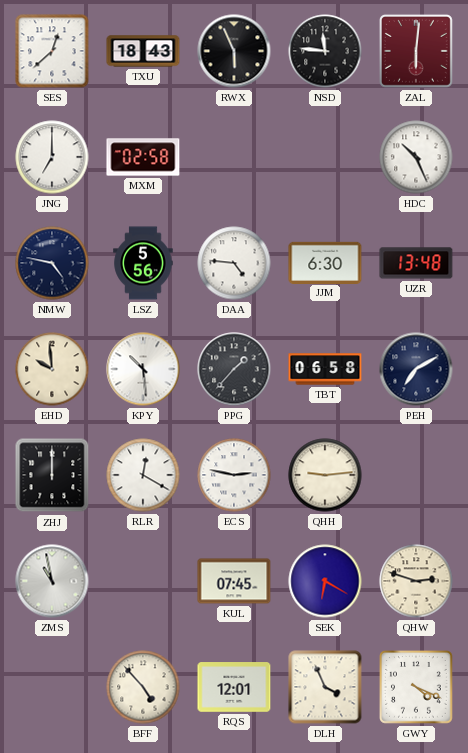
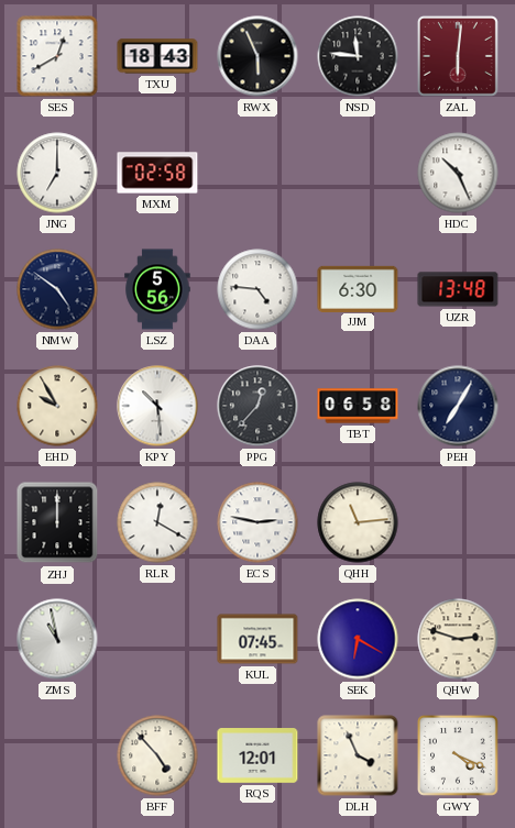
SES: 12:38 -> 12:40
NMW: 4:47 -> 4:51
EHD: 9:59 -> 9:55
PPG: 1:37 -> 12:37
PEH: 7:10 -> 7:05
QHH: 9:14 -> 11:14
